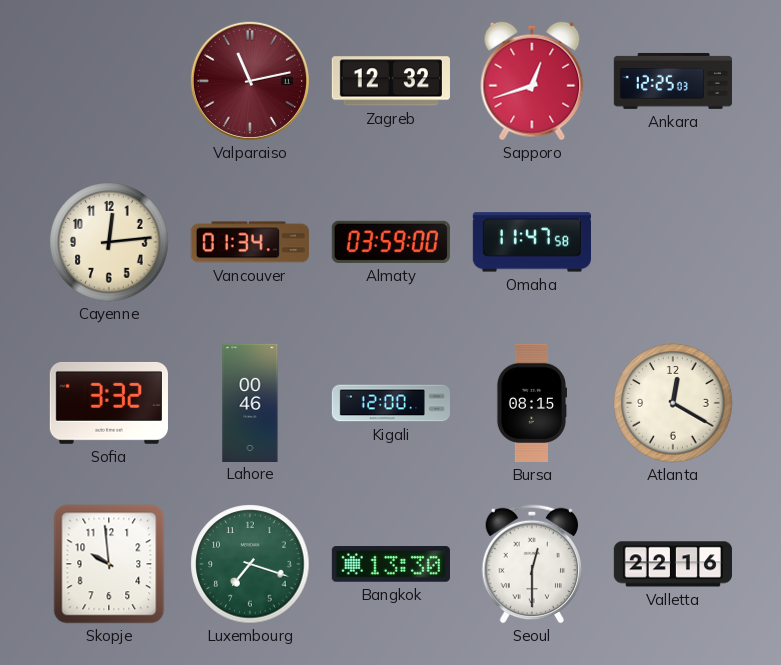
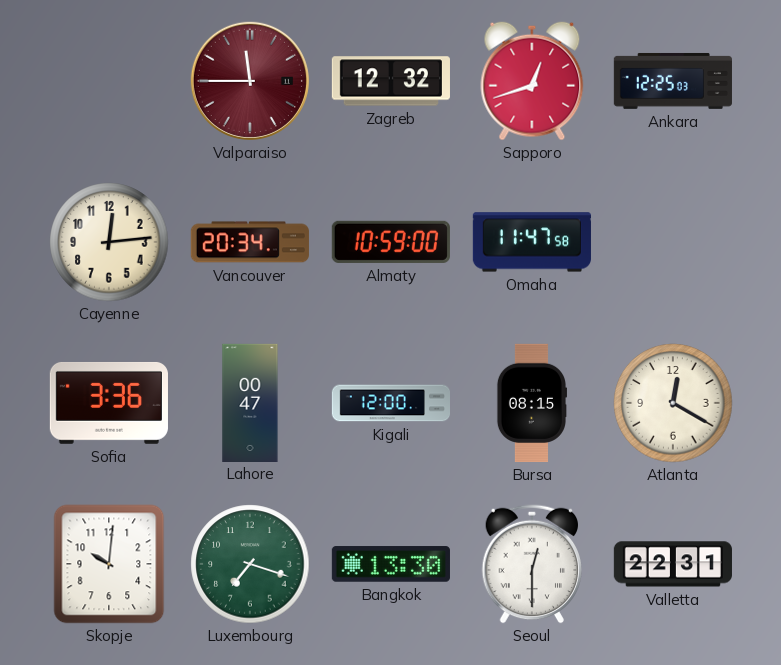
Valparaiso: 11:13 -> 11:45
Vancouver: 01:34 -> 20:34
Almaty: 03:59 -> 10:59
Sofia: 3:32 -> 3:36
Lahore: 00:46 -> 00:47
Skopje: 9:59 -> 10:01
Valletta: 22:16 -> 22:31
